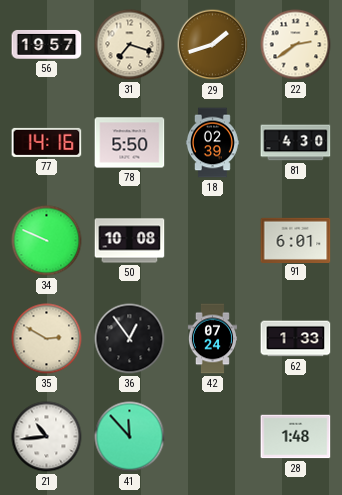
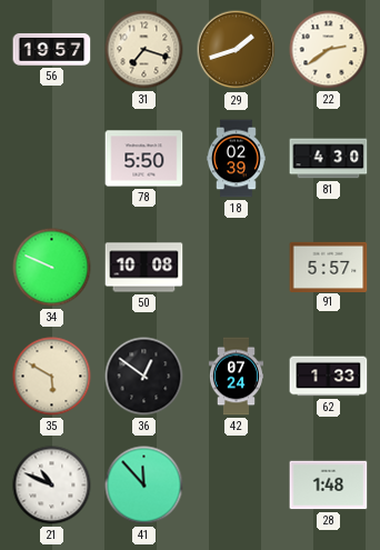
77: 14:16 -> none
91: 6:01 -> 5:57
35: 2:50 -> 5:50
36: 12:54 -> 12:51
21: 10:44 -> 10:49
